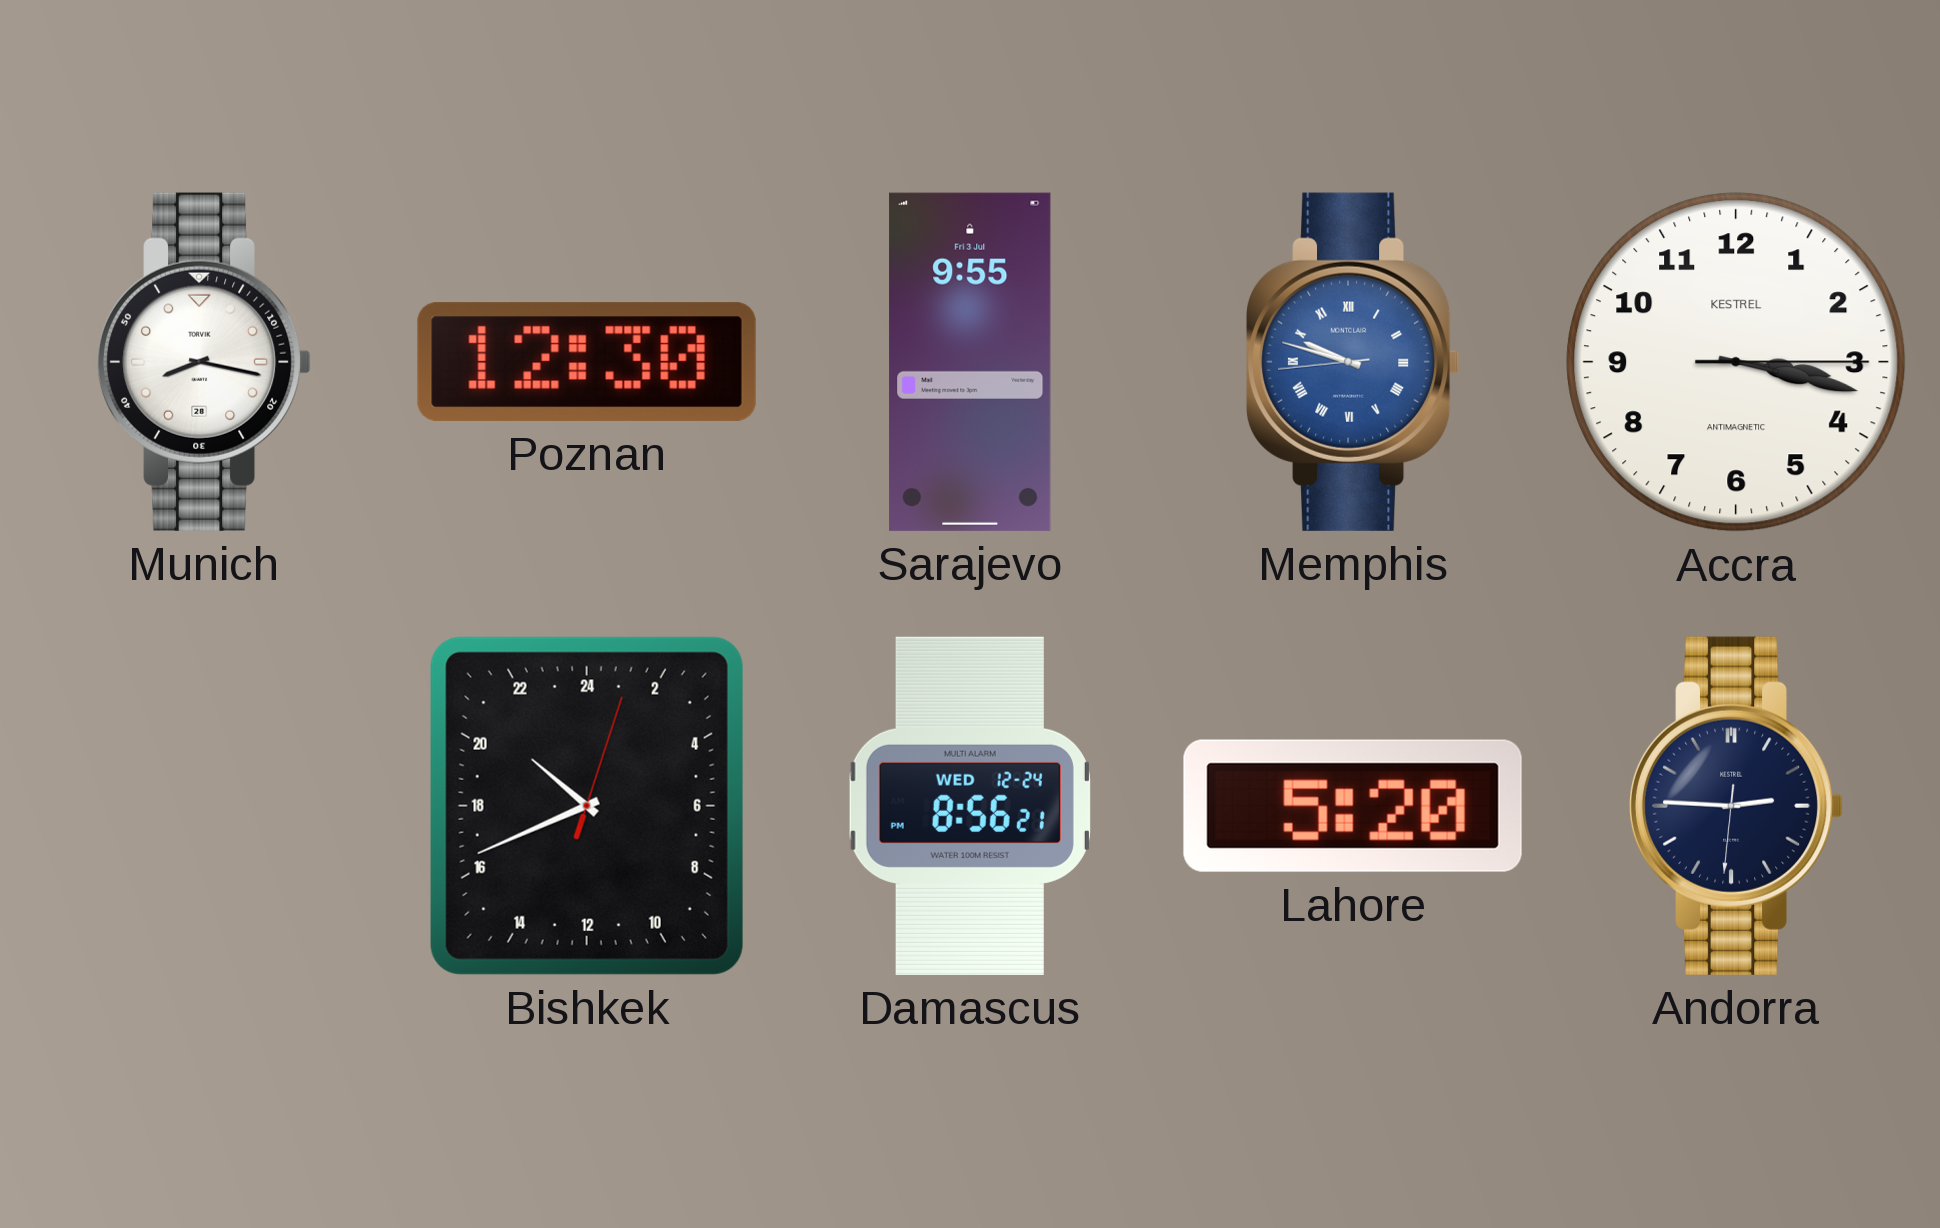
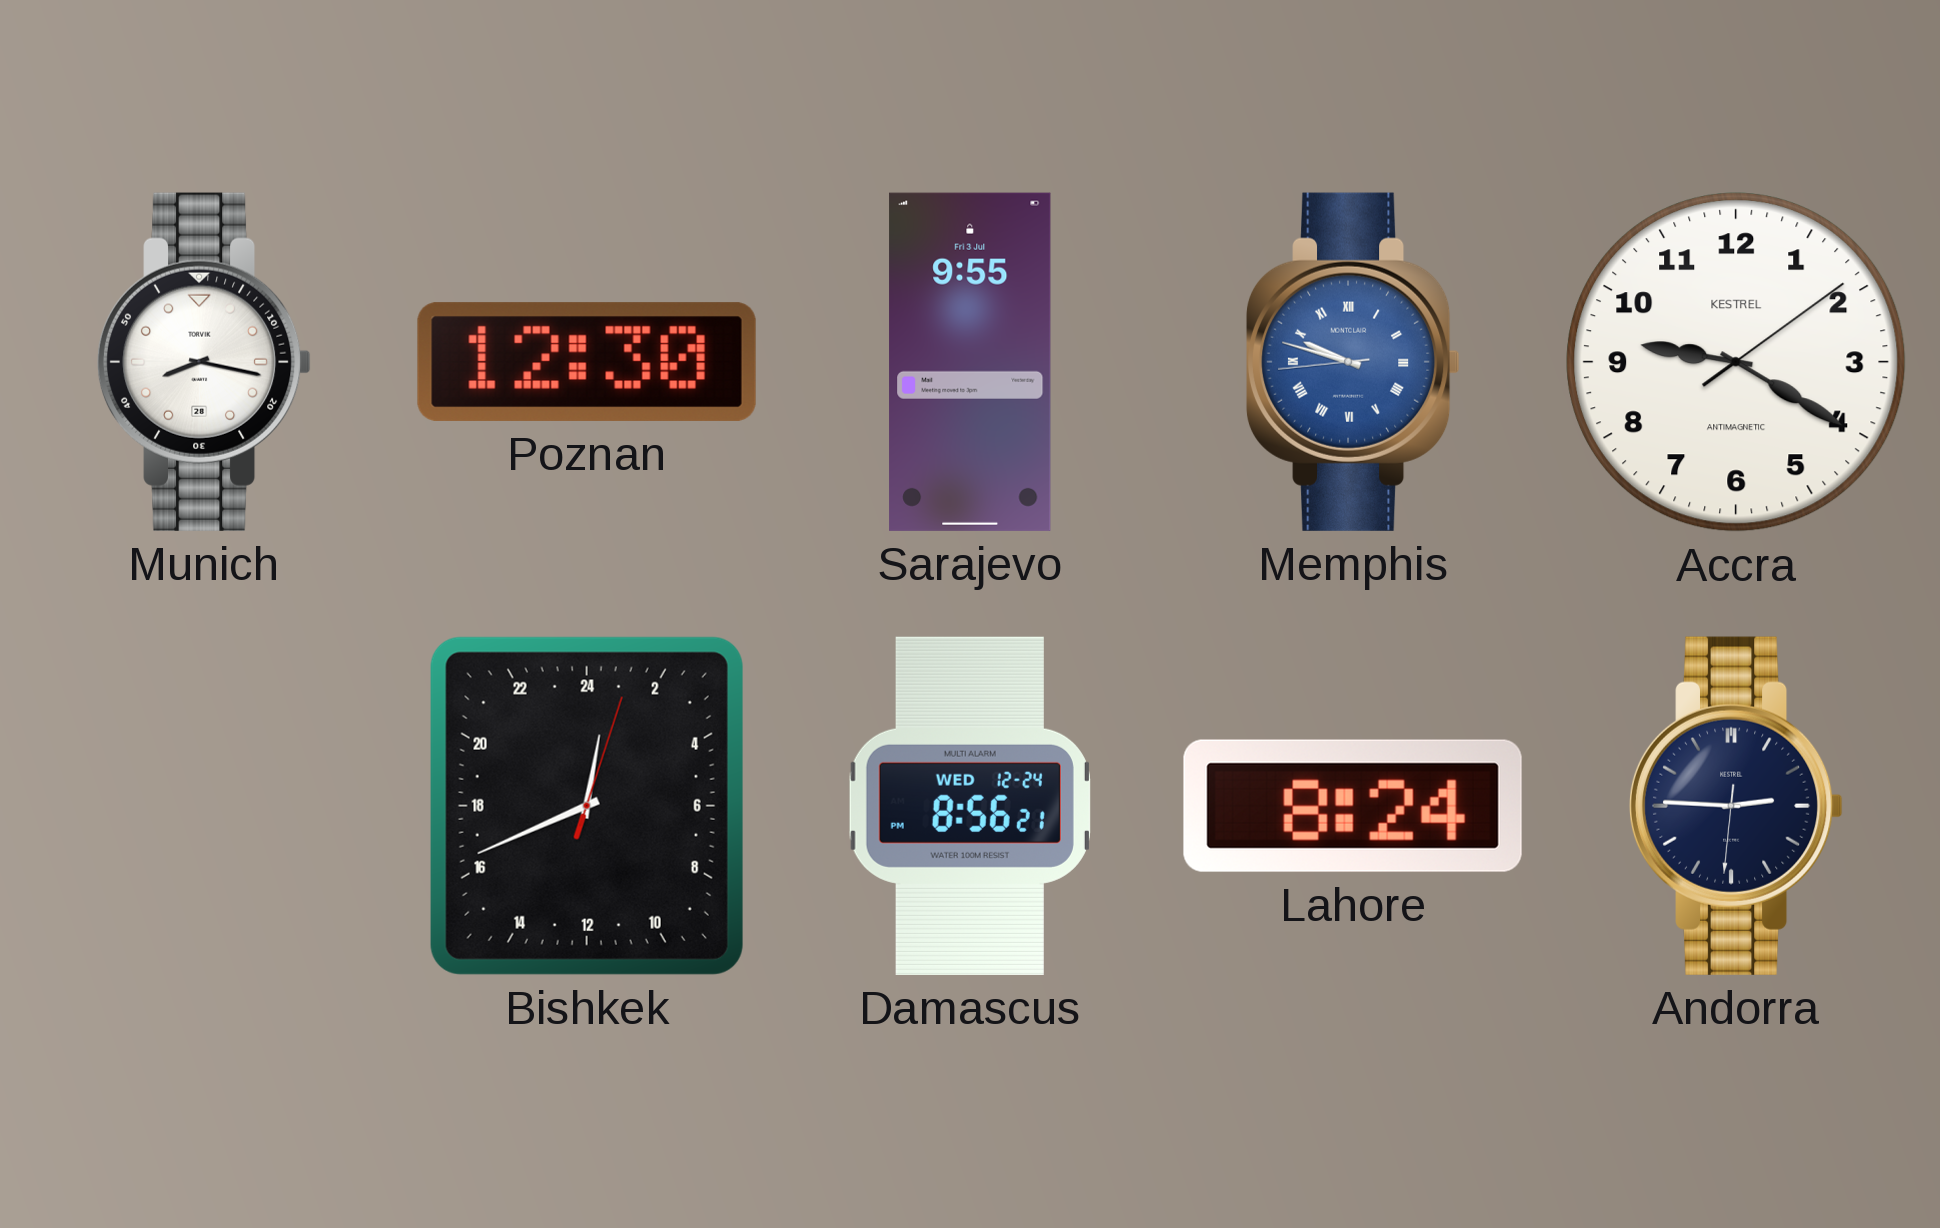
Accra: 3:17 -> 9:20
Bishkek: 20:41 -> 0:41
Lahore: 5:20 -> 8:24
